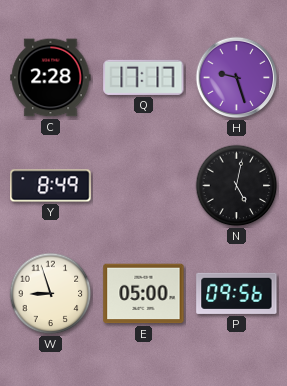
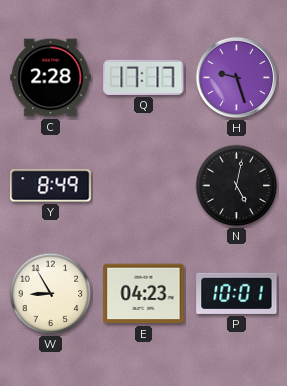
W: 8:57 -> 8:55
E: 05:00 -> 04:23
P: 09:56 -> 10:01
